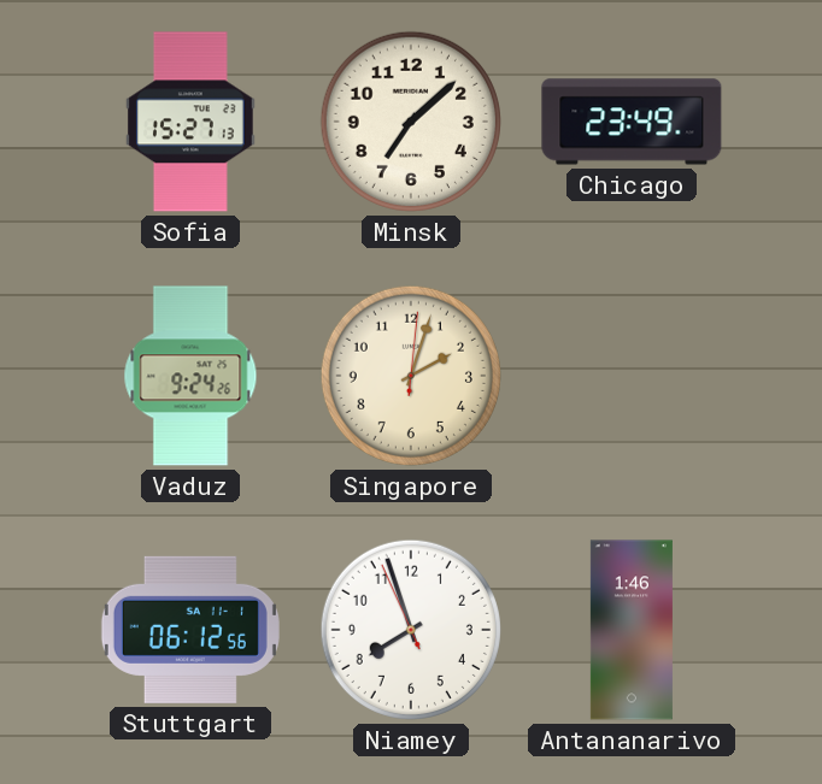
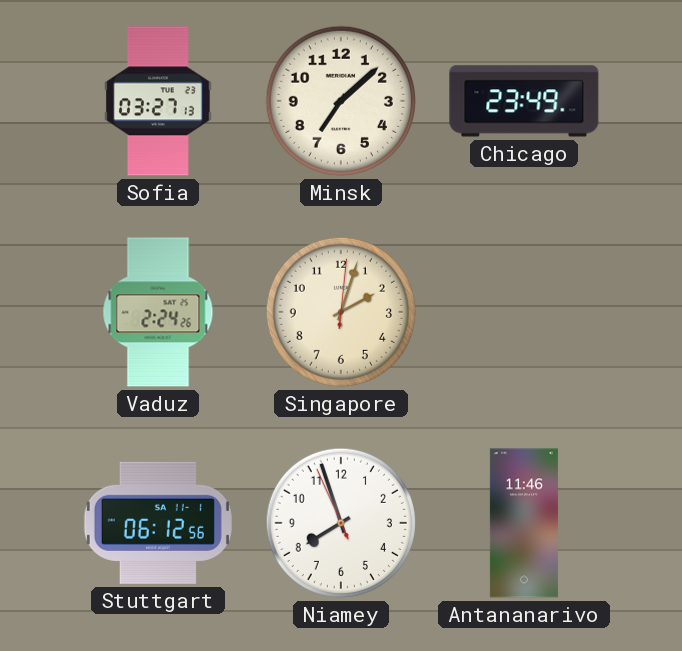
Sofia: 15:27 -> 03:27
Vaduz: 9:24 -> 2:24
Antananarivo: 1:46 -> 11:46
